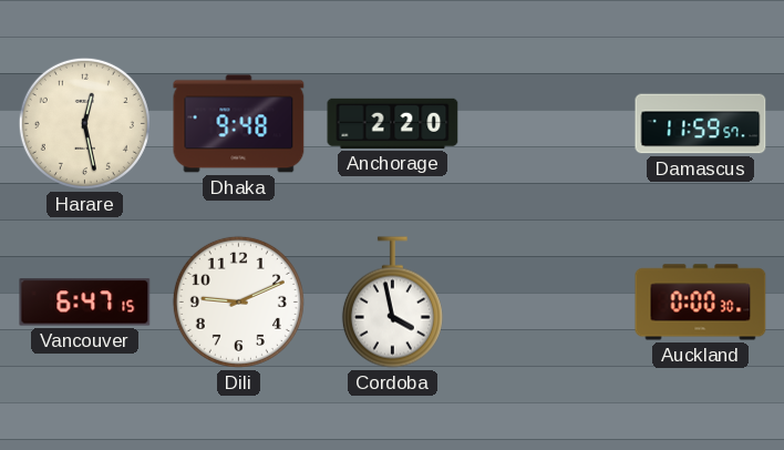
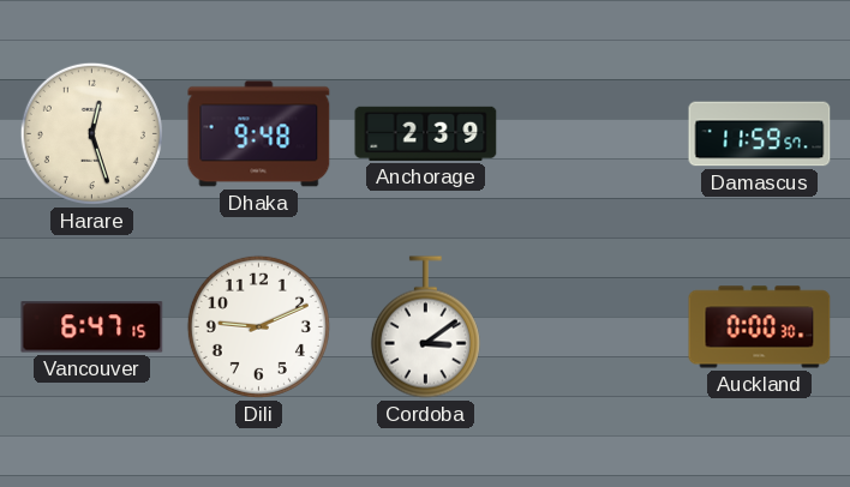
Harare: 12:28 -> 12:27
Anchorage: 2:20 -> 2:39
Cordoba: 3:58 -> 3:09
